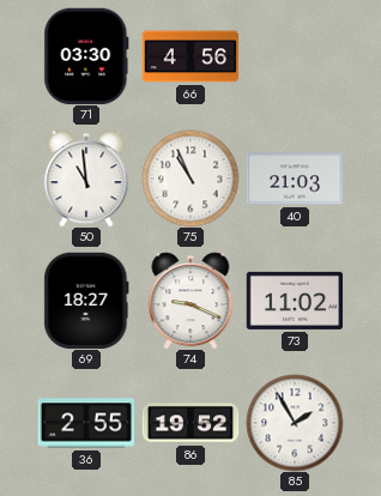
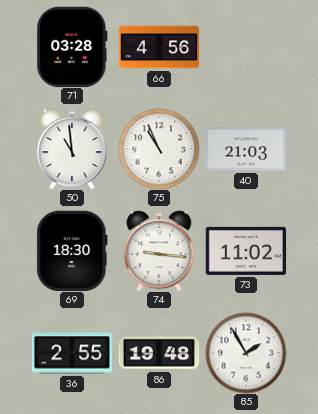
71: 03:30 -> 03:28
69: 18:27 -> 18:30
74: 9:19 -> 9:16
86: 19:52 -> 19:48
